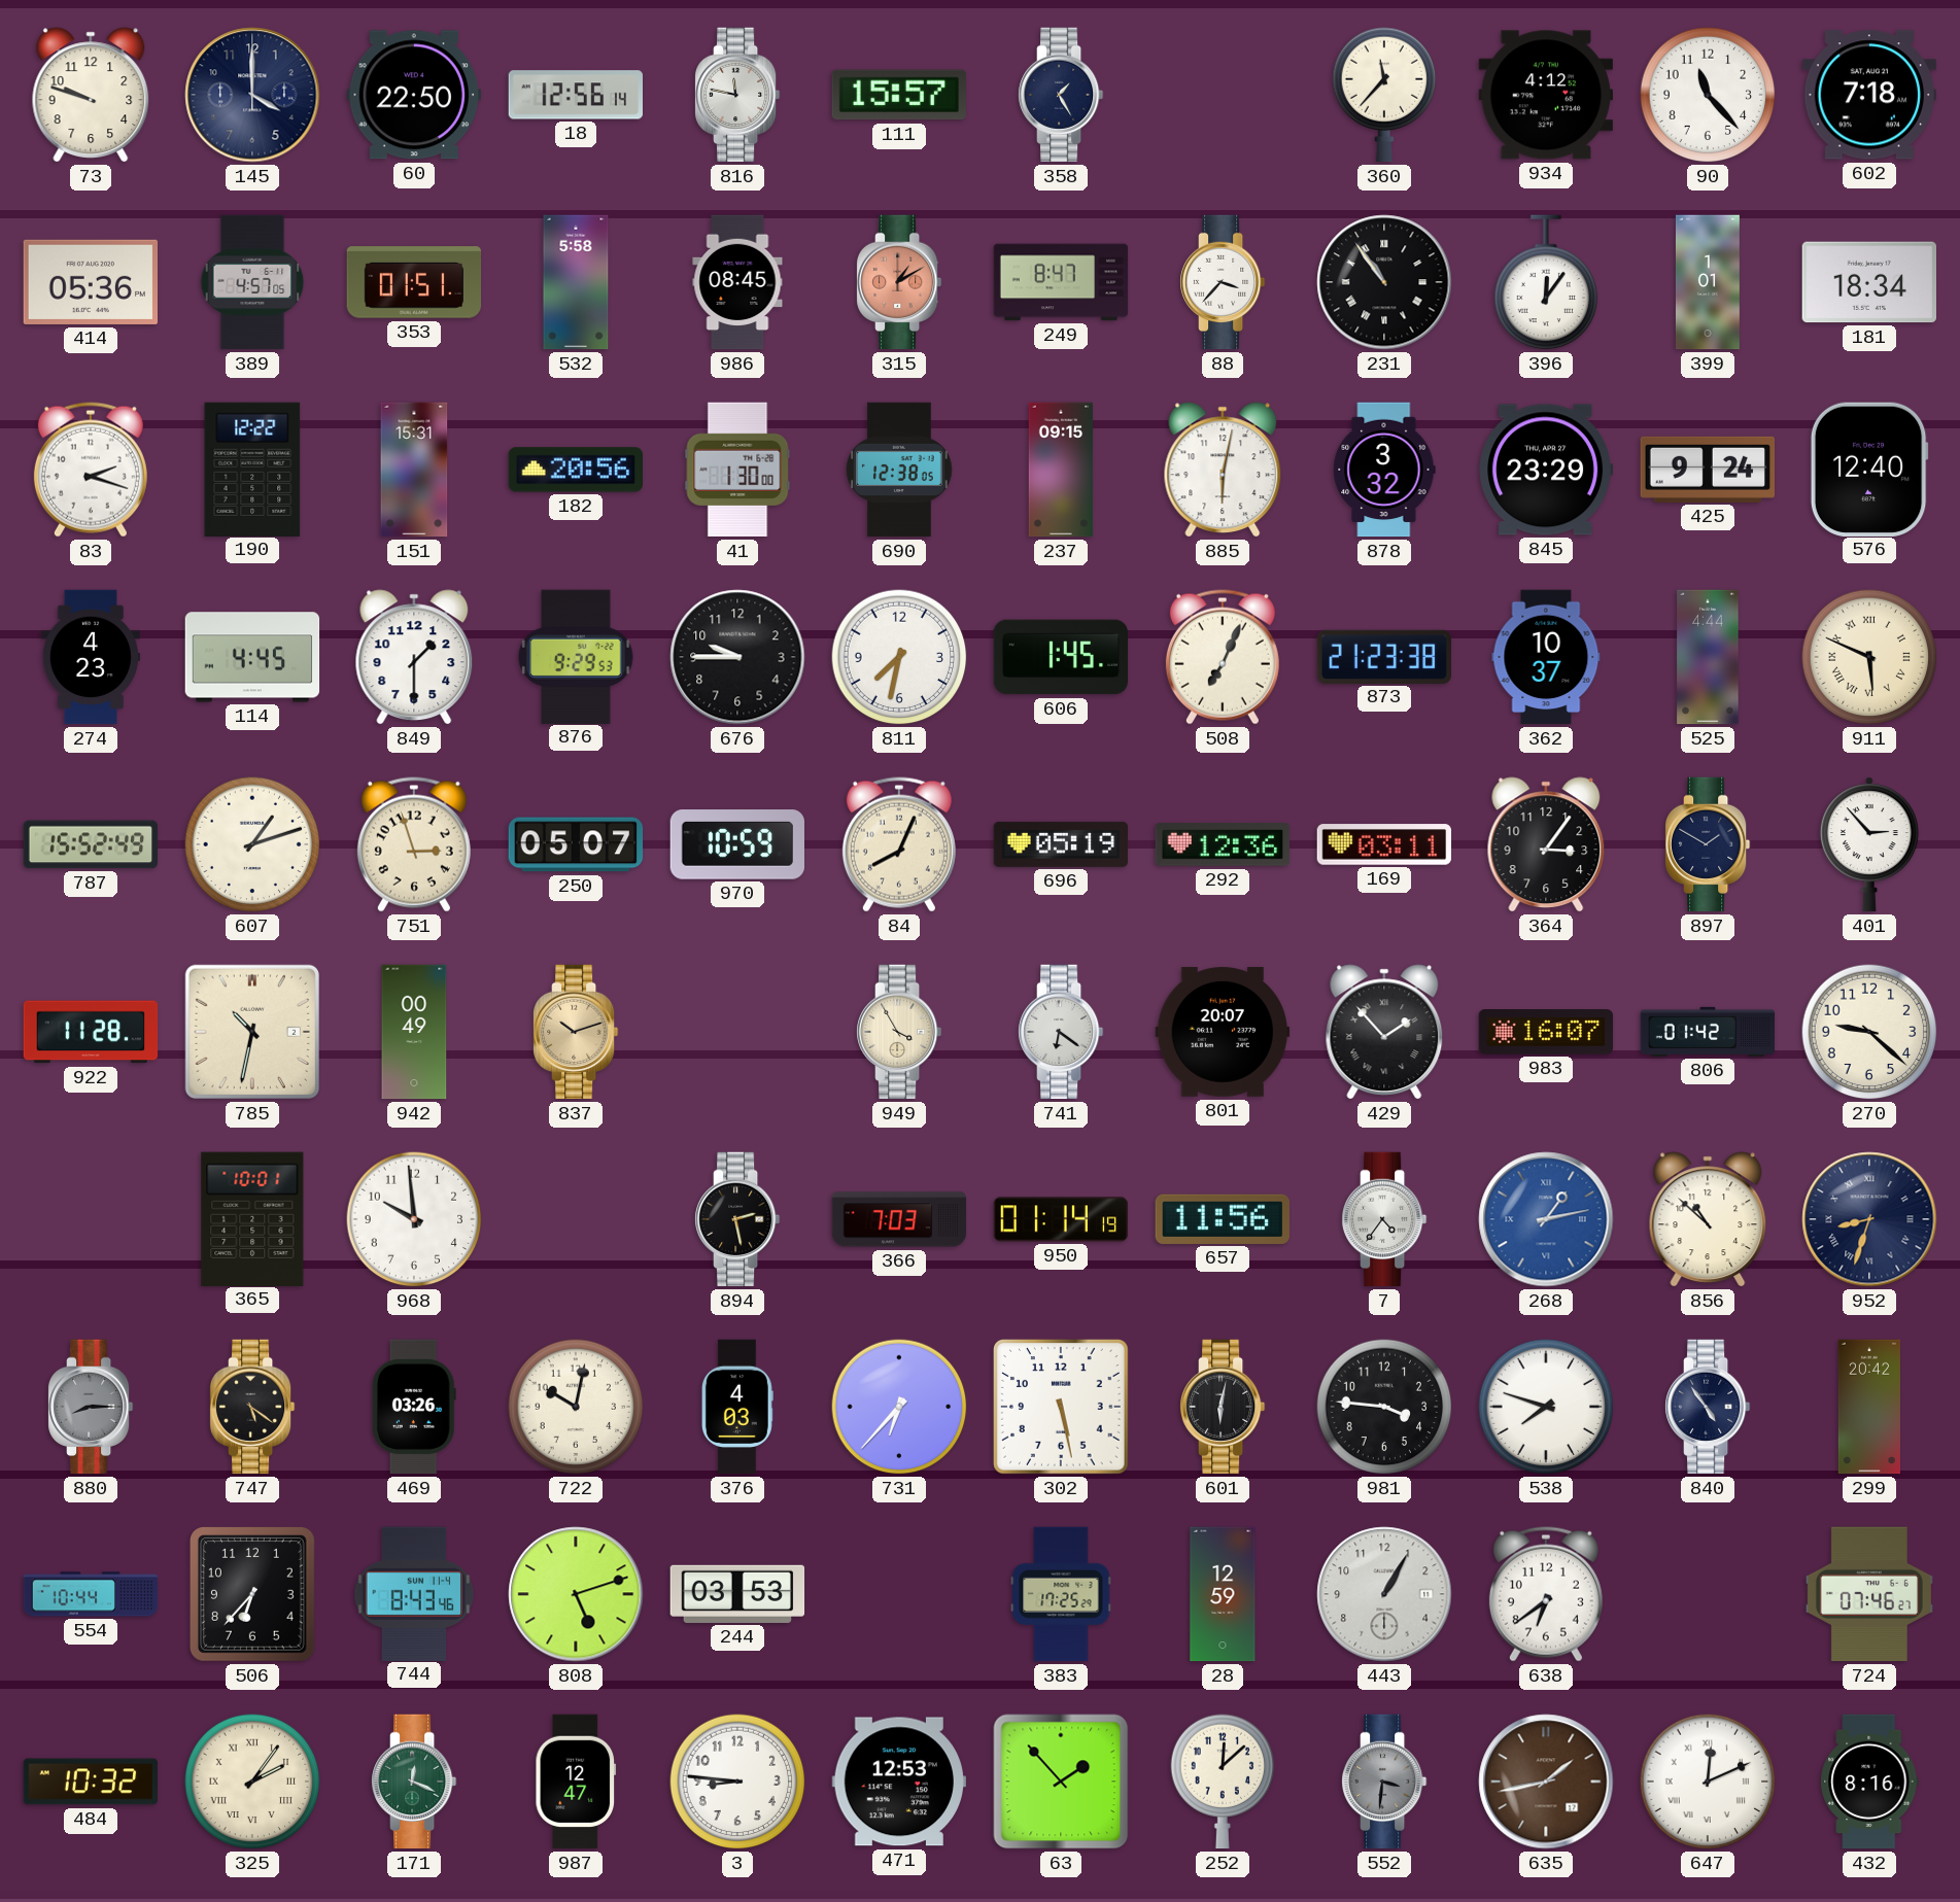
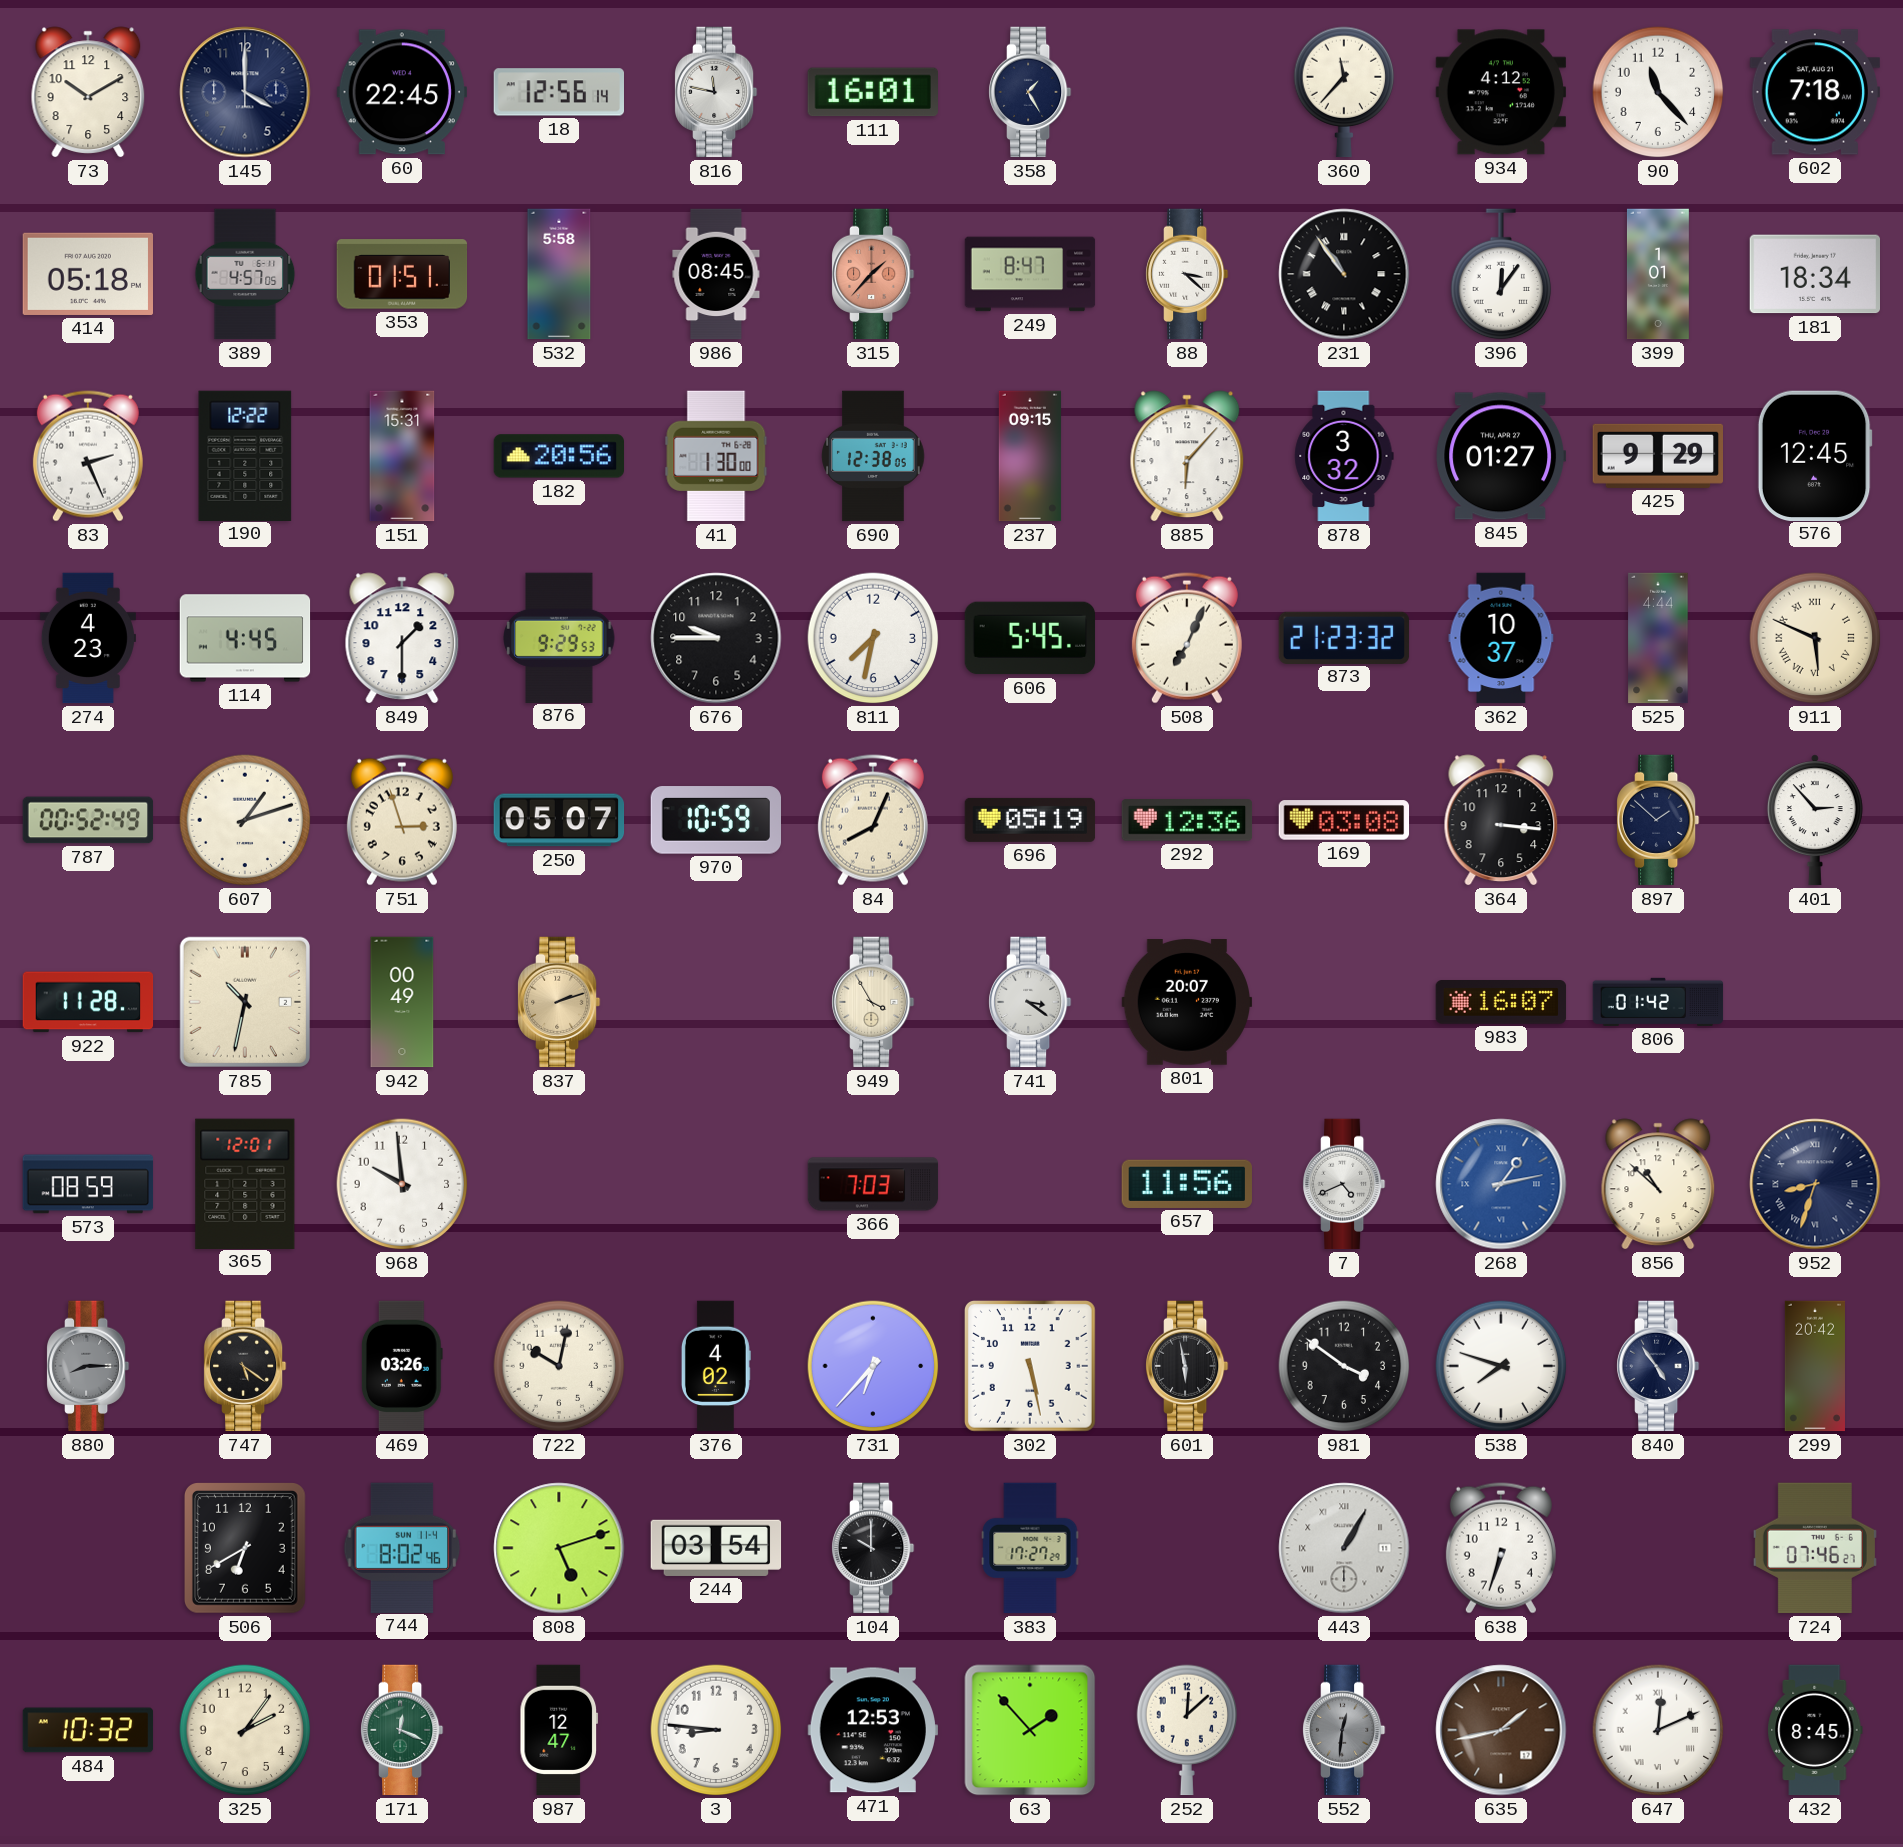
73: 9:48 -> 10:10
60: 22:50 -> 22:45
111: 15:57 -> 16:01
414: 05:36 -> 05:18
315: 1:10 -> 1:37
88: 3:37 -> 3:22
83: 2:18 -> 2:26
885: 6:02 -> 6:07
845: 23:29 -> 01:27
425: 9:24 -> 9:29
576: 12:40 -> 12:45
606: 1:45 -> 5:45
873: 21:23:38 -> 21:23:32
787: 15:52 -> 00:52
169: 03:11 -> 03:08
364: 3:06 -> 3:16
897: 1:50 -> 1:52
837: 10:12 -> 2:12
741: 6:21 -> 3:21
429: 1:53 -> none
270: 9:22 -> none
573: none -> 08:59
365: 10:01 -> 12:01
894: 2:28 -> none
950: 01:14 -> none
7: 4:36 -> 4:41
376: 4:03 -> 4:02
601: 6:02 -> 5:58
981: 3:46 -> 3:51
554: 10:44 -> none
506: 6:37 -> 6:40
744: 8:43 -> 8:02
244: 03:53 -> 03:54
104: none -> 10:00
383: 17:25 -> 17:27
28: 12:59 -> none
443 numerals: Arabic -> Roman
638: 6:39 -> 6:33
325 numerals: Roman -> Arabic
552: 3:31 -> 12:31
432: 8:16 -> 8:45
